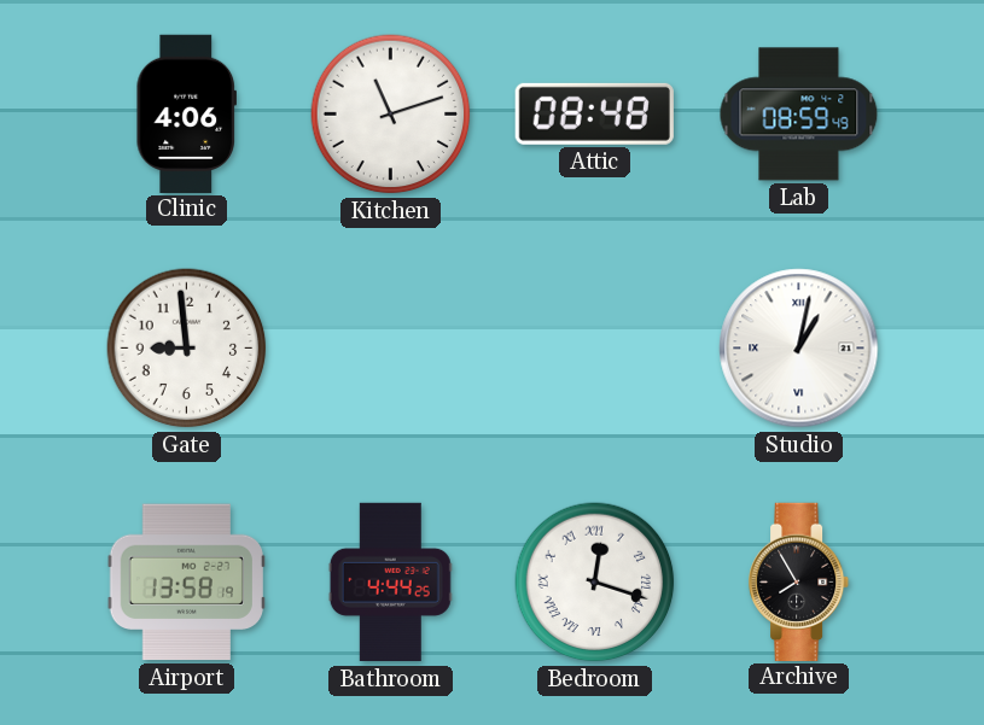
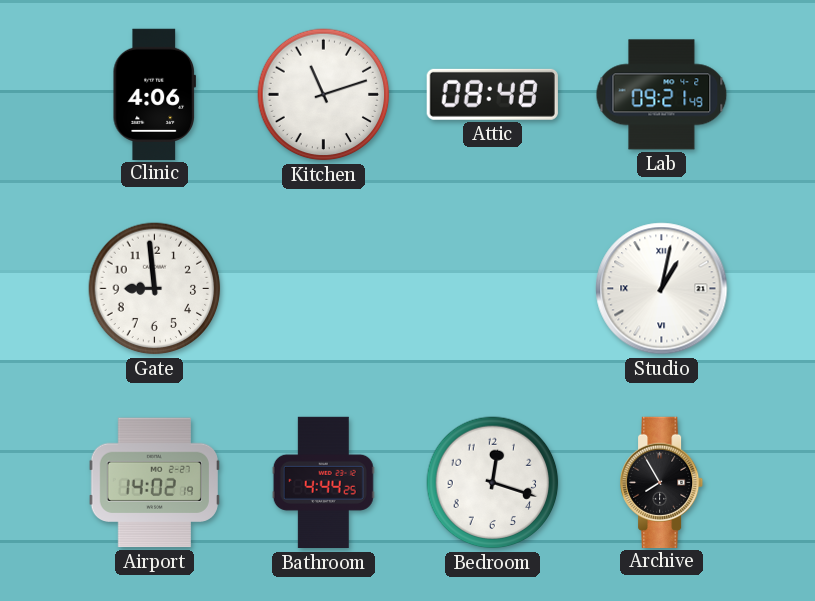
Lab: 08:59 -> 09:21
Airport: 13:58 -> 14:02
Bedroom numerals: Roman -> Arabic
